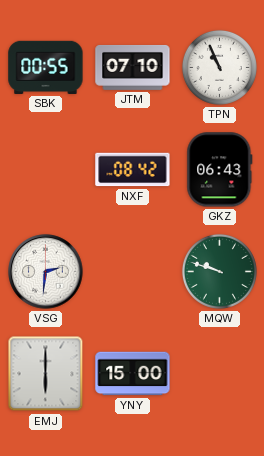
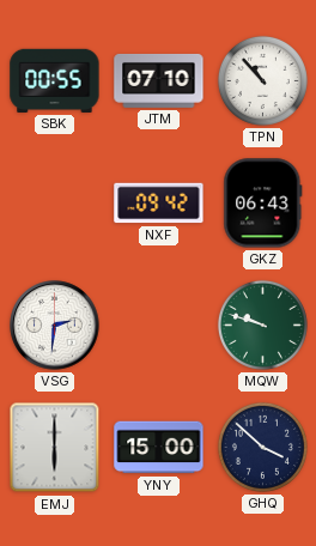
TPN: 10:56 -> 10:53
NXF: 08:42 -> 09:42
GHQ: none -> 3:52
